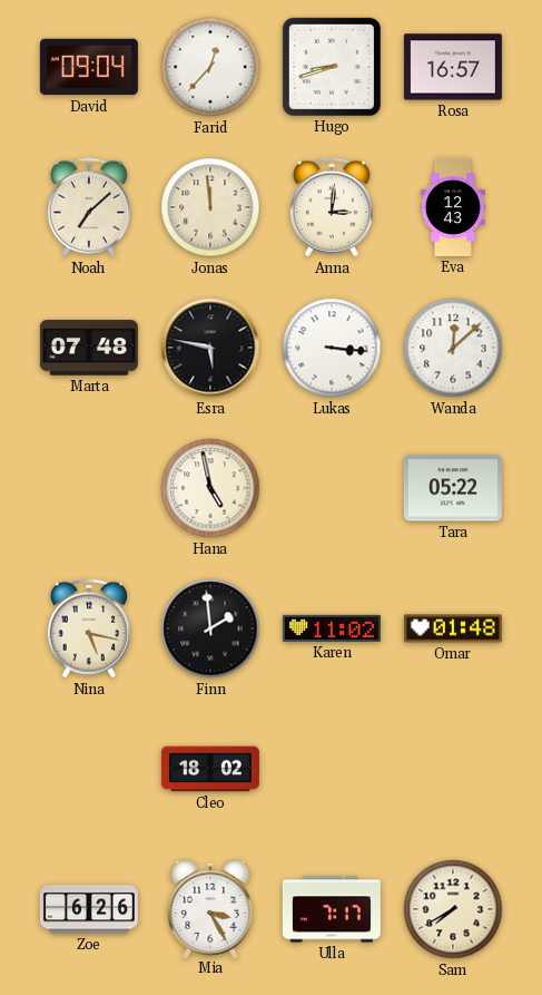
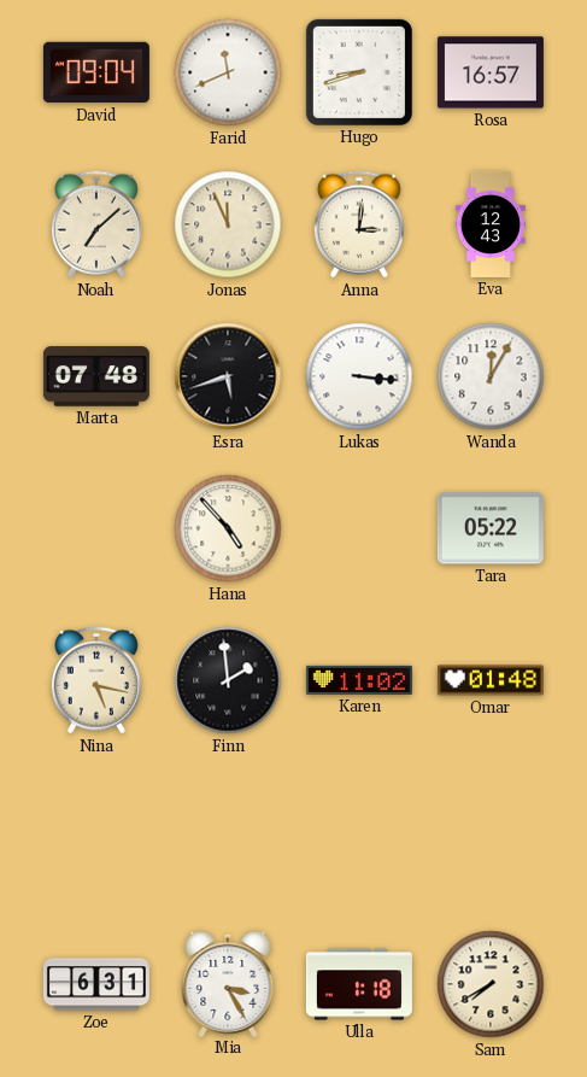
Farid: 12:37 -> 11:41
Jonas: 11:59 -> 11:56
Esra: 5:47 -> 5:42
Wanda: 12:08 -> 12:05
Hana: 4:58 -> 4:53
Cleo: 18:02 -> none
Zoe: 6:26 -> 6:31
Ulla: 7:17 -> 1:18
